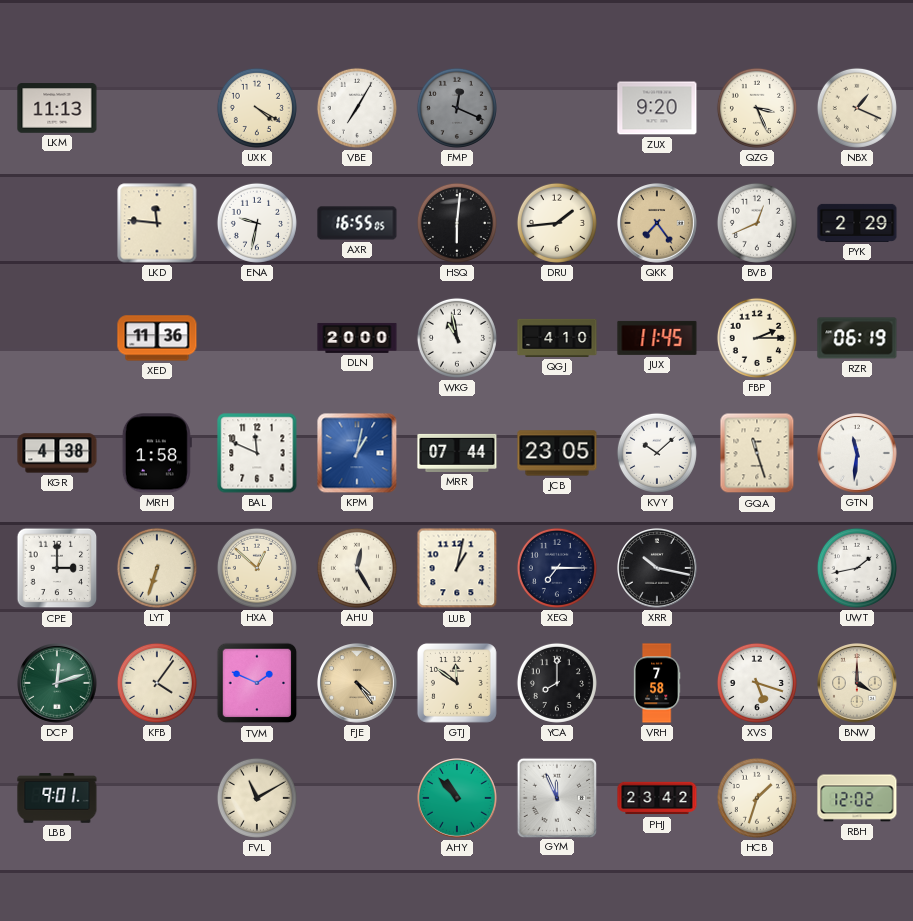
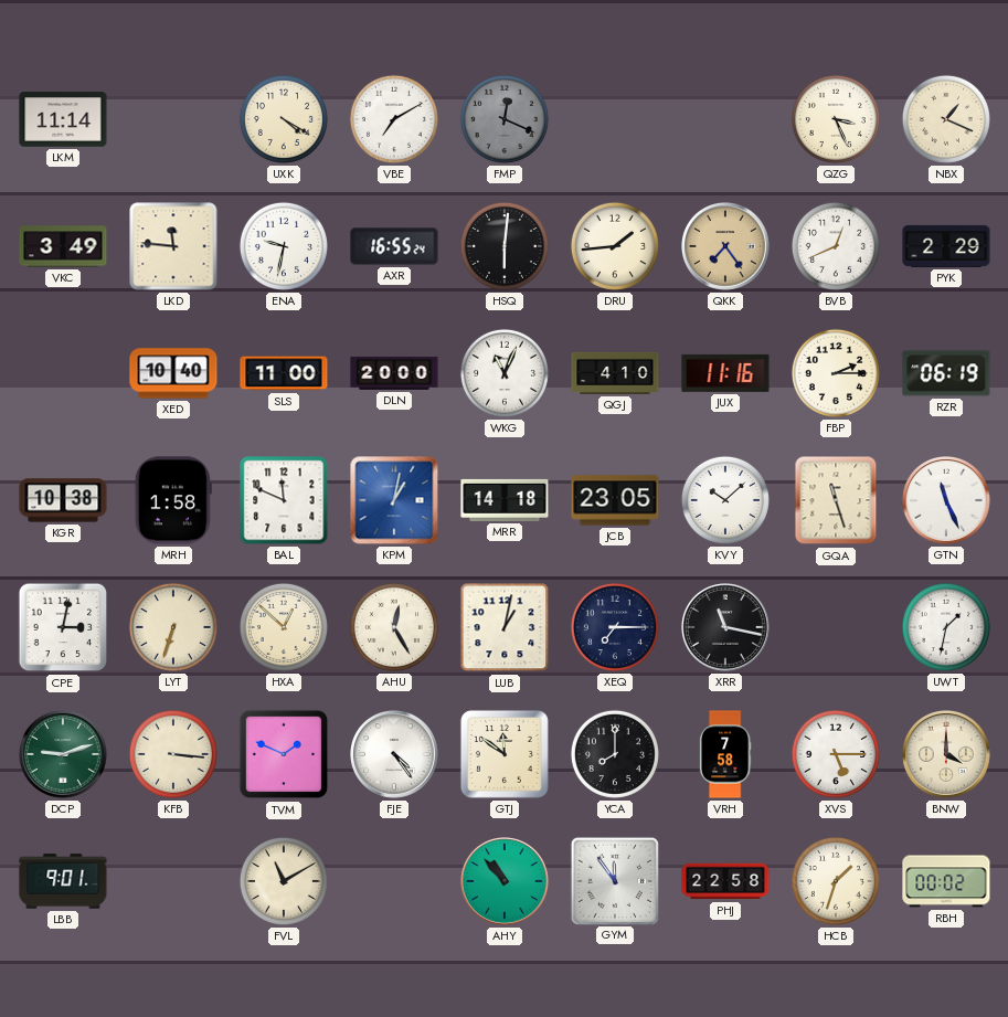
LKM: 11:13 -> 11:14
VBE: 7:05 -> 7:10
ZUX: 9:20 -> none
VKC: none -> 3:49
AXR: 16:55:05 -> 16:55:24
XED: 11:36 -> 10:40
SLS: none -> 11:00
WKG: 10:58 -> 11:04
JUX: 11:45 -> 11:16
KGR: 4:38 -> 10:38
MRR: 07:44 -> 14:18
GTN: 11:31 -> 11:26
CPE: 3:00 -> 3:02
XRR: 10:17 -> 11:17
UWT: 1:43 -> 1:32
DCP: 12:12 -> 9:12
KFB: 4:06 -> 3:16
FJE dial: champagne -> white
XVS: 5:18 -> 5:15
GYM: 11:56 -> 11:54
PHJ: 23:42 -> 22:58
RBH: 12:02 -> 00:02
